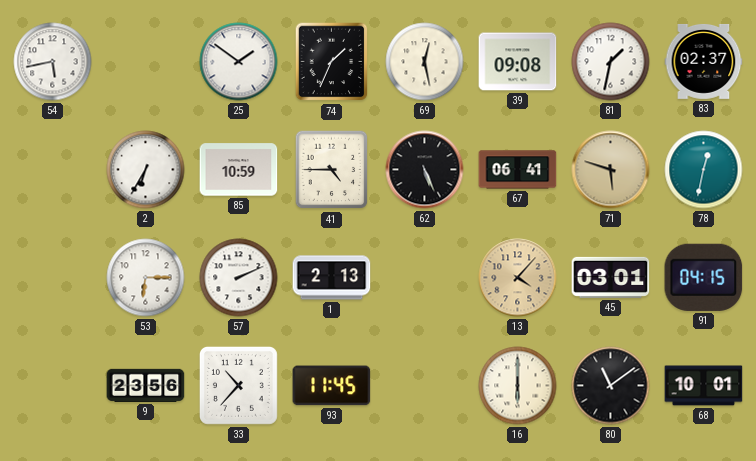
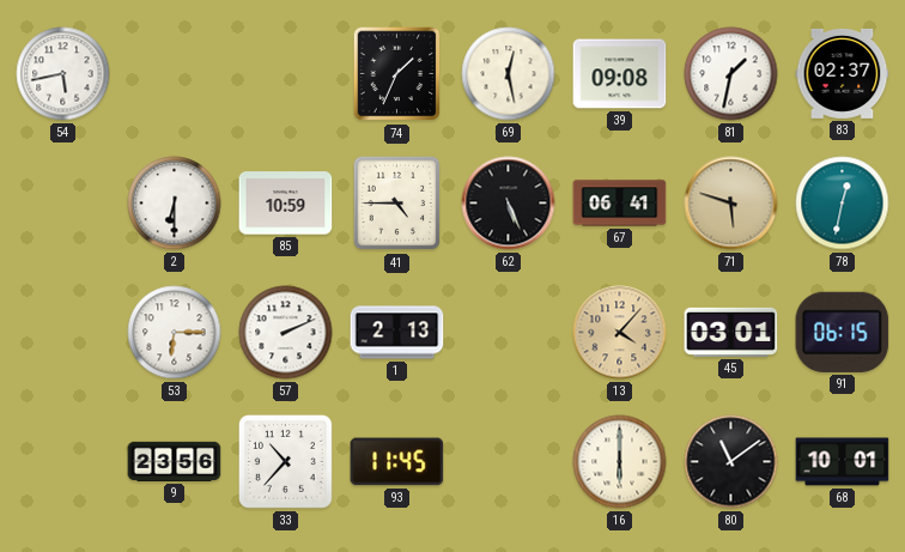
25: 1:51 -> none
2: 6:35 -> 6:30
91: 04:15 -> 06:15
